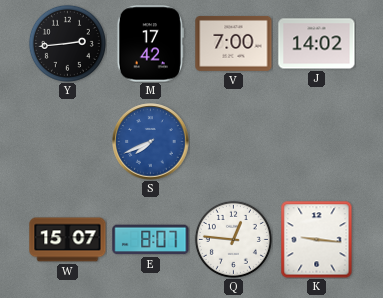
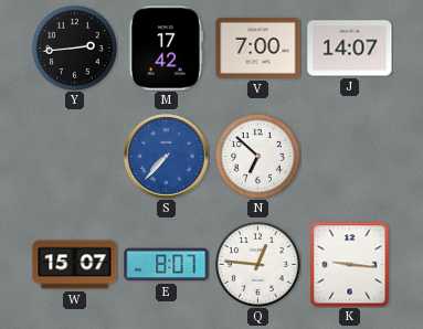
J: 14:02 -> 14:07
S: 7:41 -> 7:37
N: none -> 6:52
